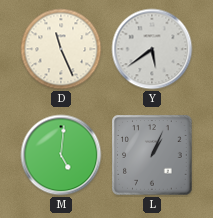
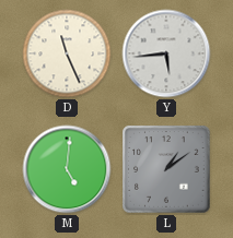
Y: 5:39 -> 5:44
L: 1:04 -> 1:09
